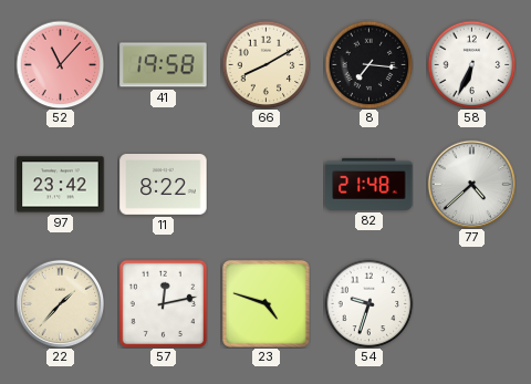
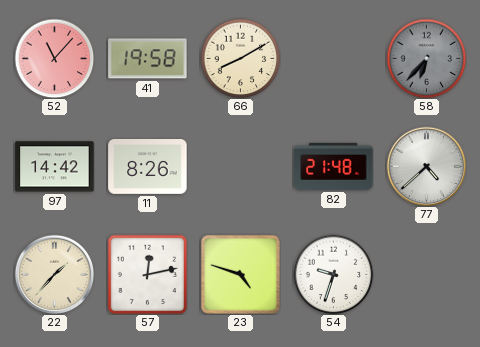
8: 7:16 -> none
58: 6:34 -> 6:37
58 dial: white -> grey
97: 23:42 -> 14:42
11: 8:22 -> 8:26
